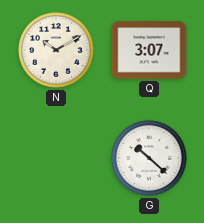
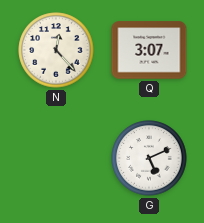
N: 10:10 -> 12:23
G: 10:22 -> 5:11
